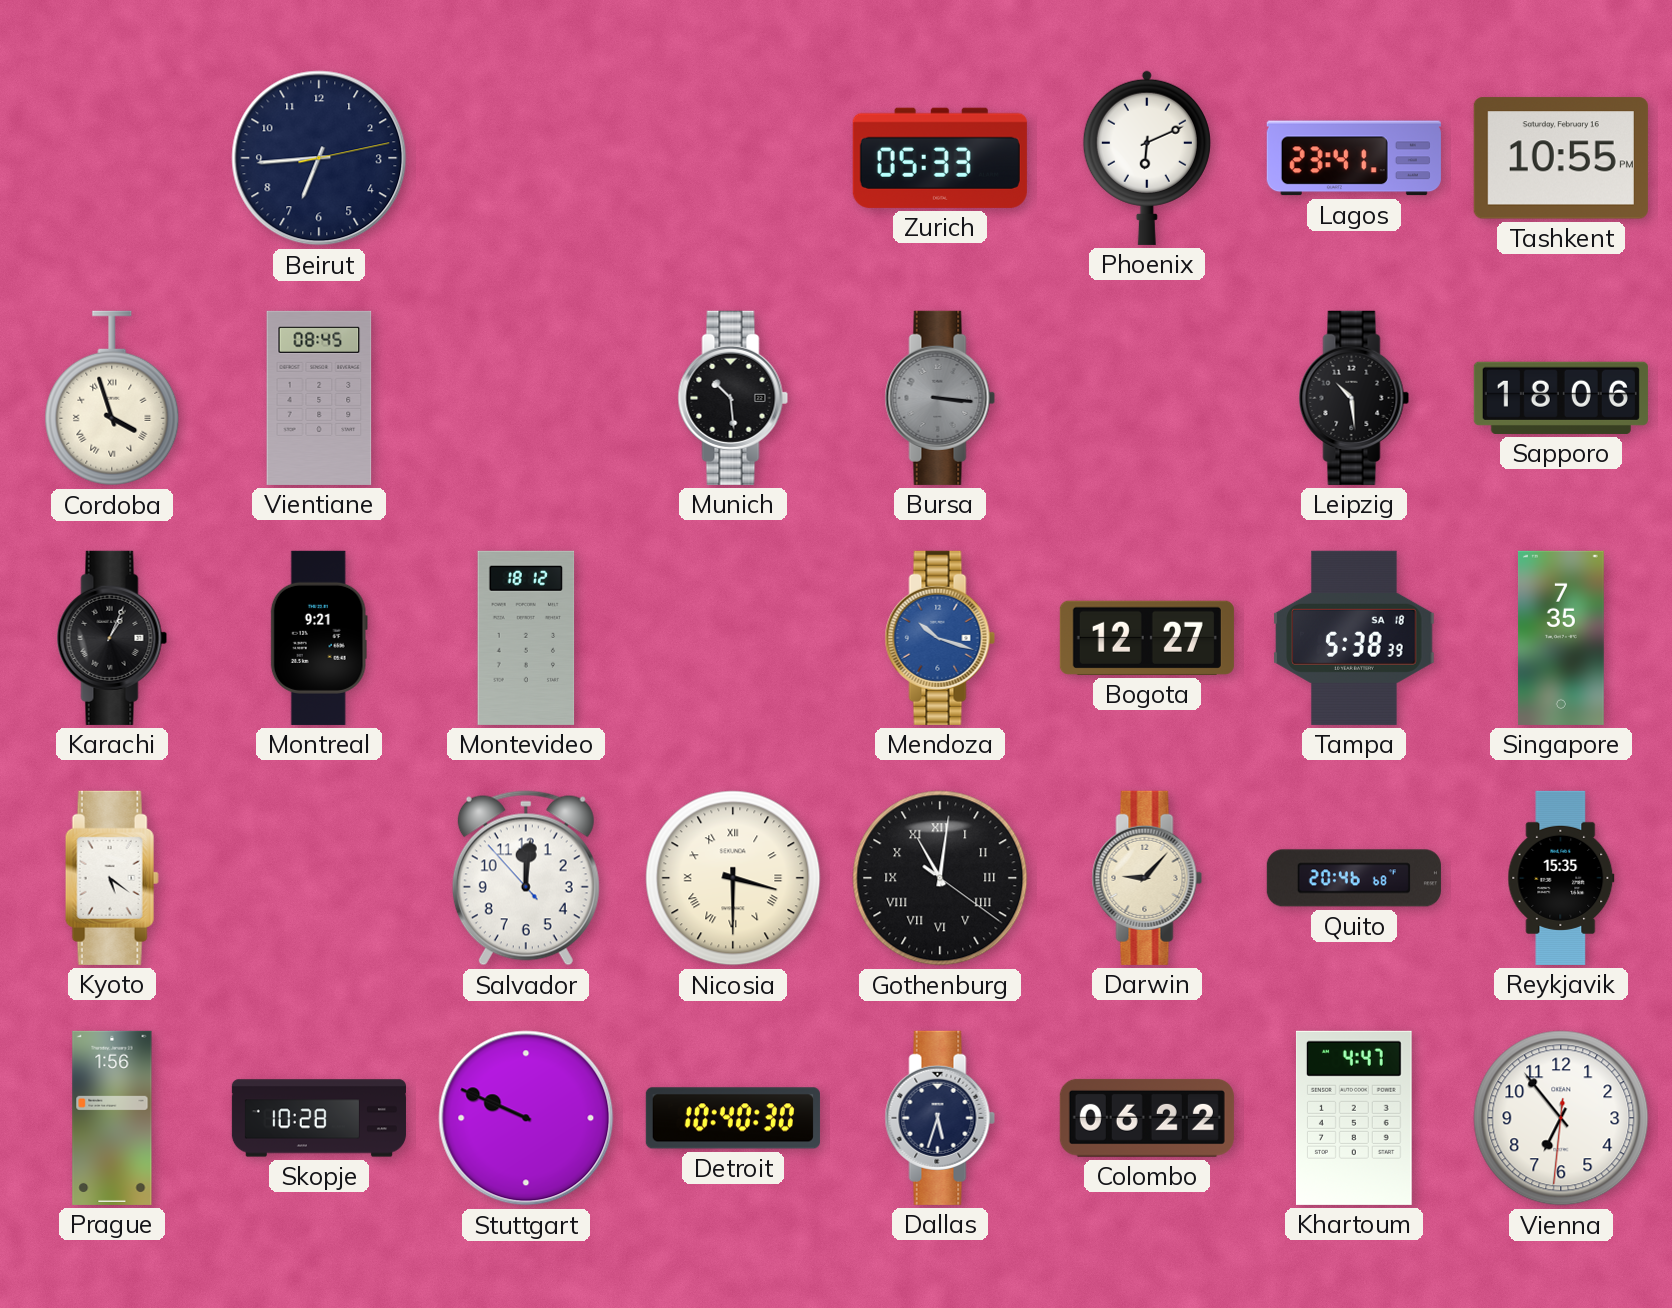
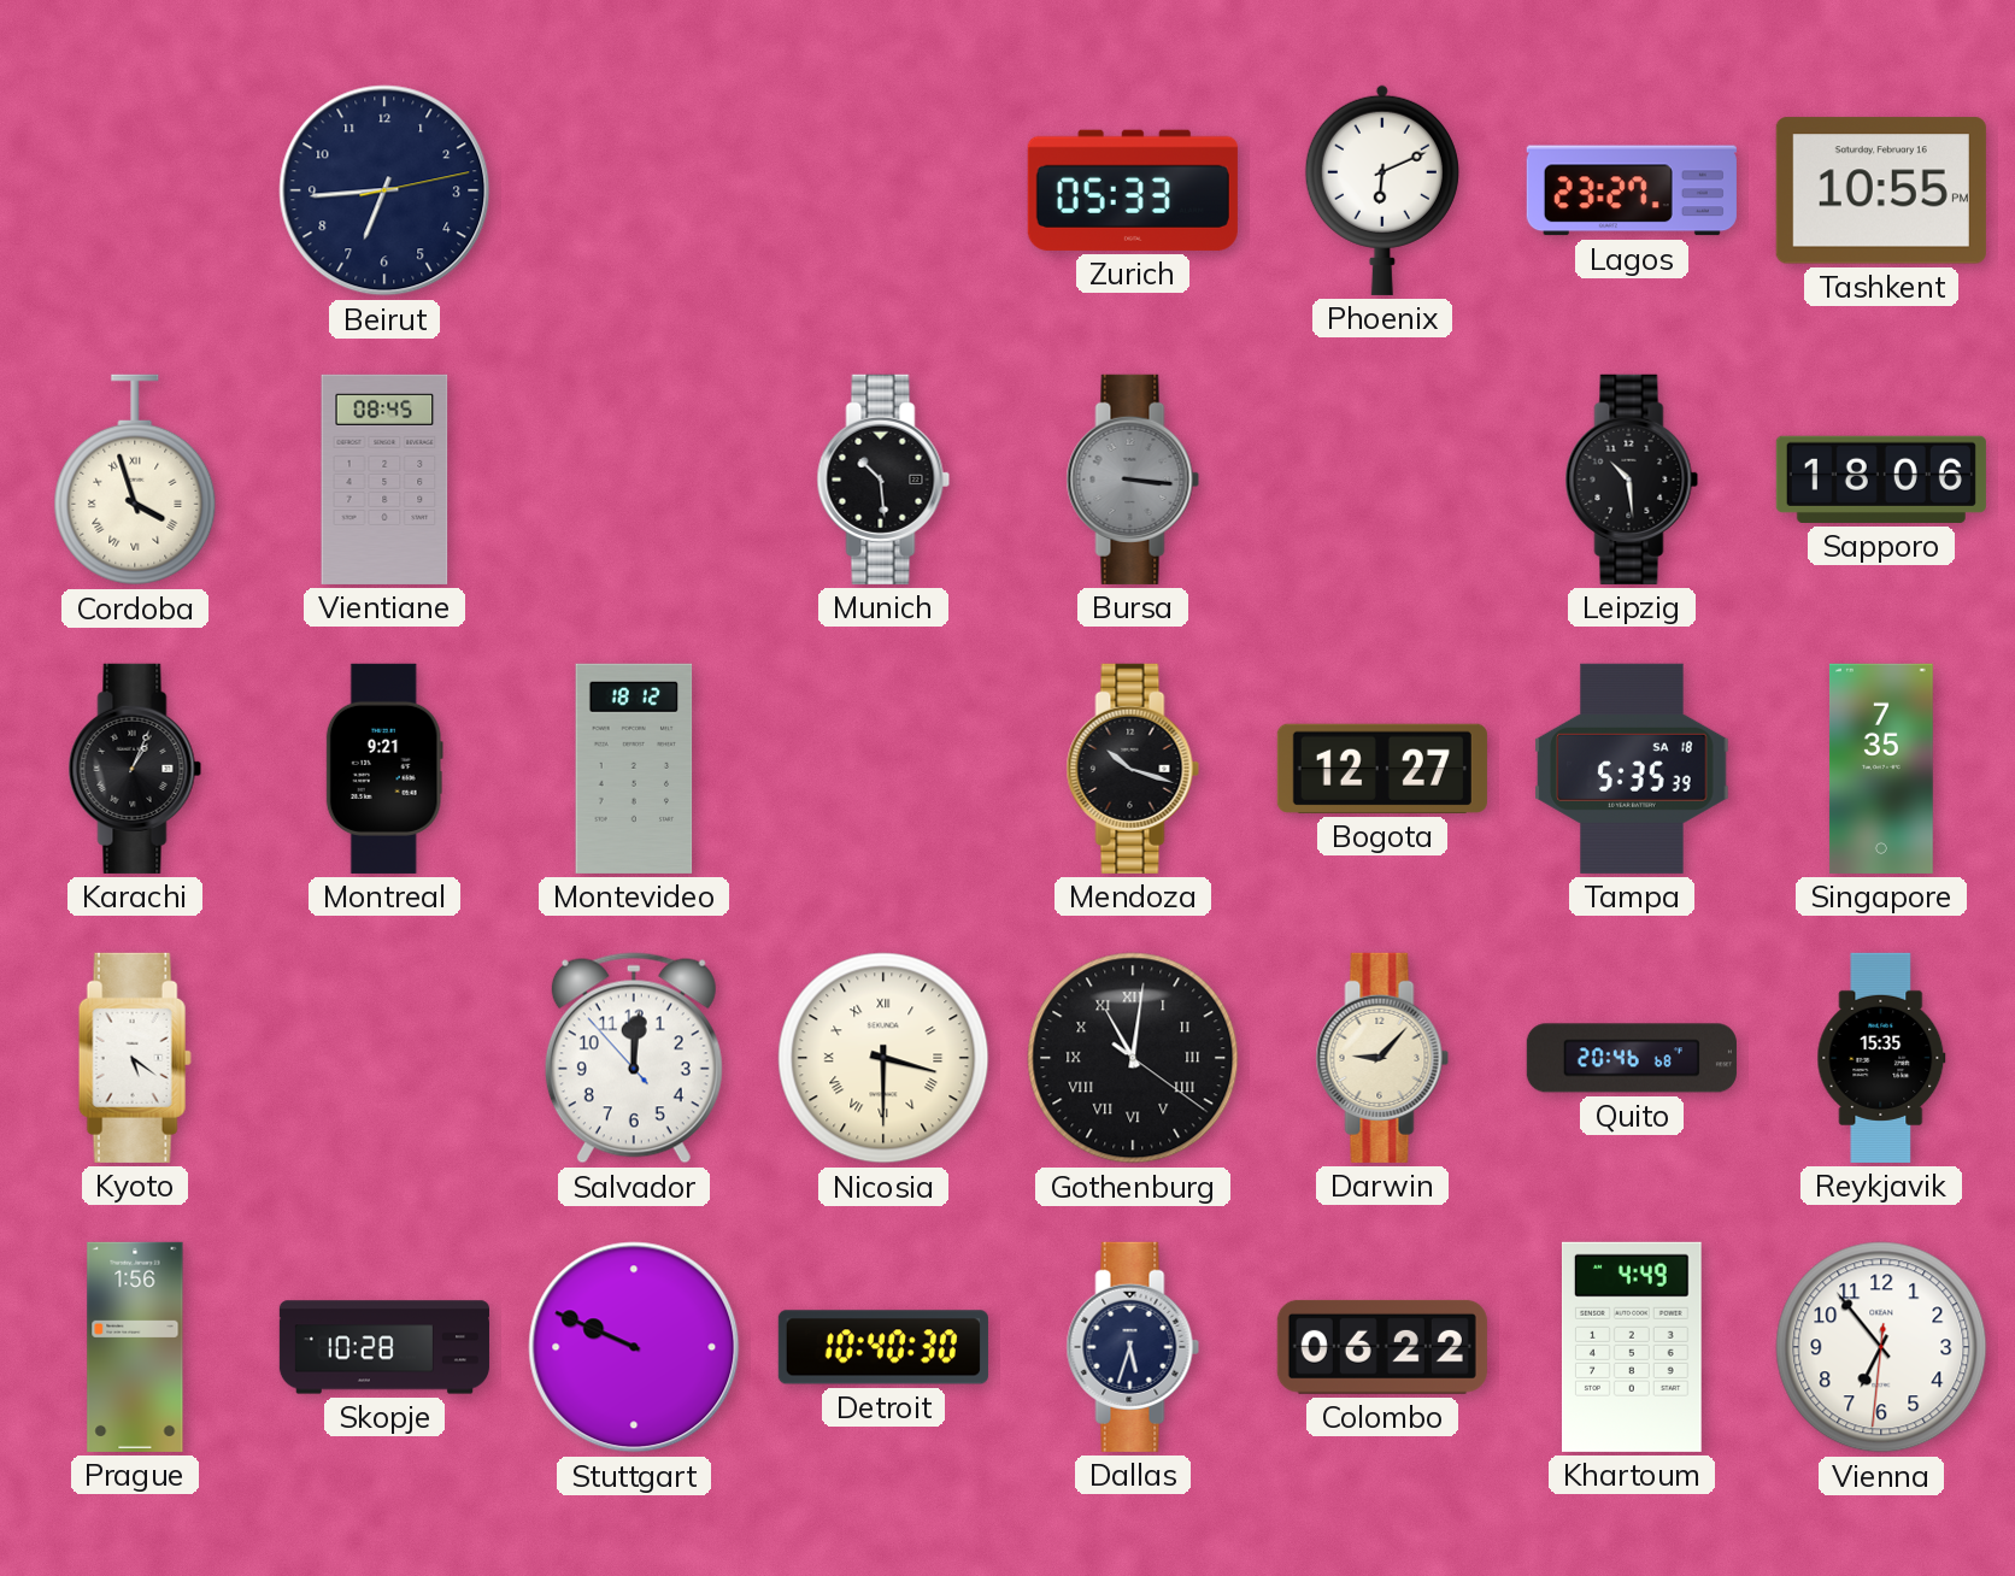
Lagos: 23:41 -> 23:27
Mendoza dial: blue -> black
Tampa: 5:38 -> 5:35
Khartoum: 4:47 -> 4:49
